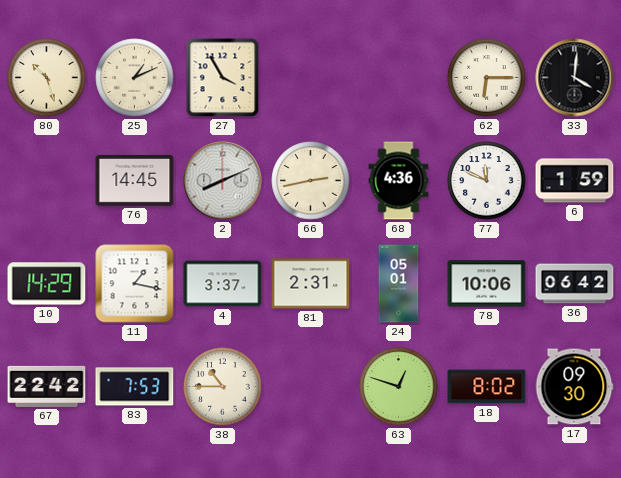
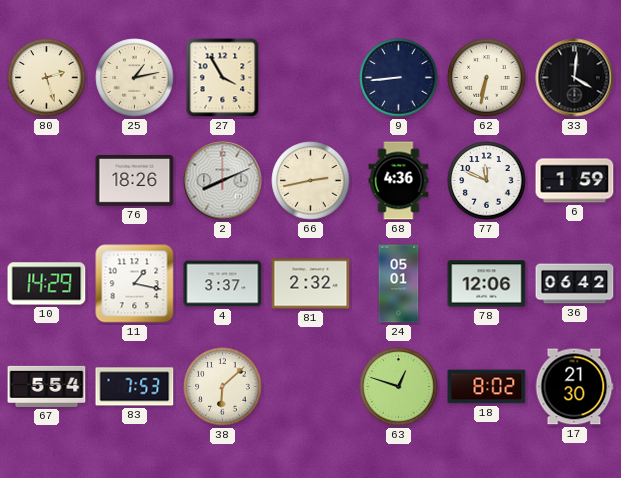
80: 10:27 -> 2:27
25: 1:11 -> 1:13
9: none -> 8:44
62: 6:15 -> 6:32
76: 14:45 -> 18:26
81: 2:31 -> 2:32
78: 10:06 -> 12:06
67: 22:42 -> 5:54
38: 10:45 -> 6:08
17: 09:30 -> 21:30
